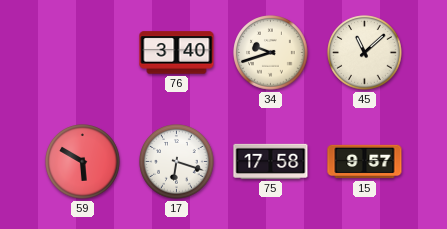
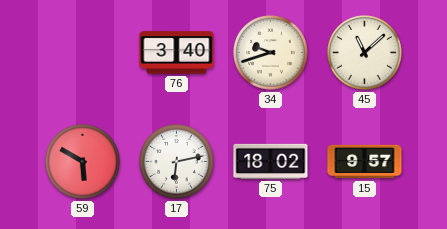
17: 6:18 -> 6:13
75: 17:58 -> 18:02
